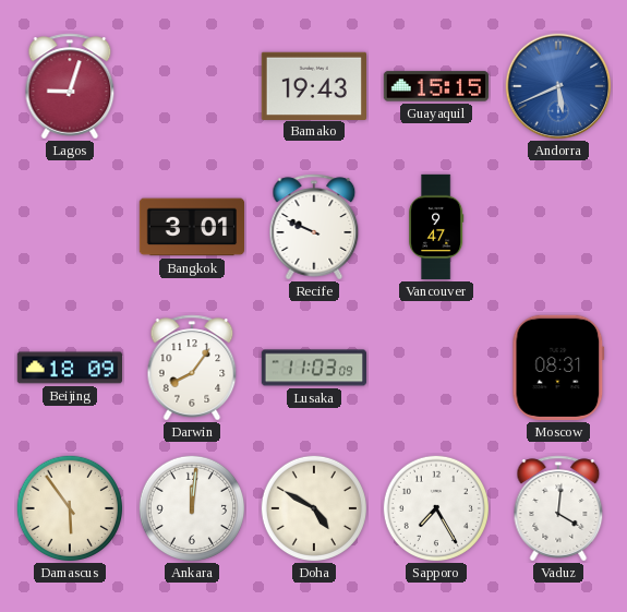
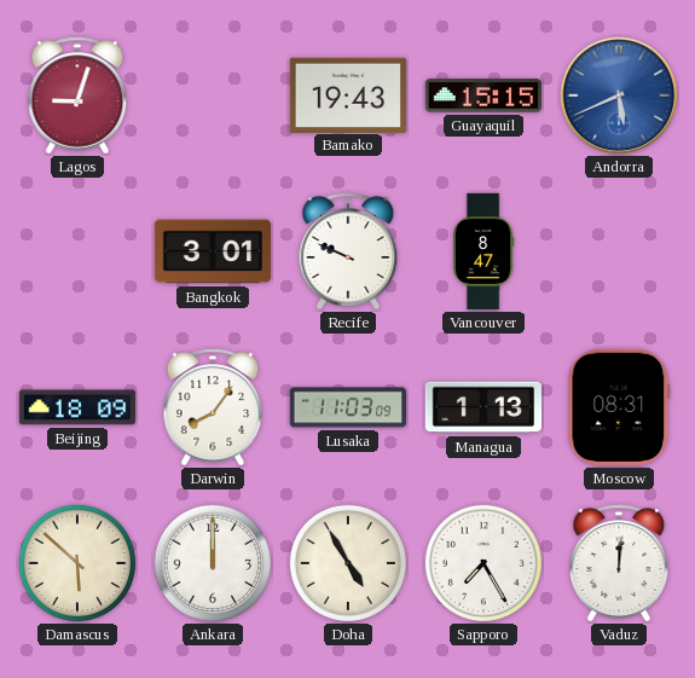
Vancouver: 9:47 -> 8:47
Managua: none -> 1:13
Damascus: 5:54 -> 5:52
Ankara: 12:01 -> 12:00
Doha: 4:50 -> 4:55
Vaduz: 4:01 -> 12:01
